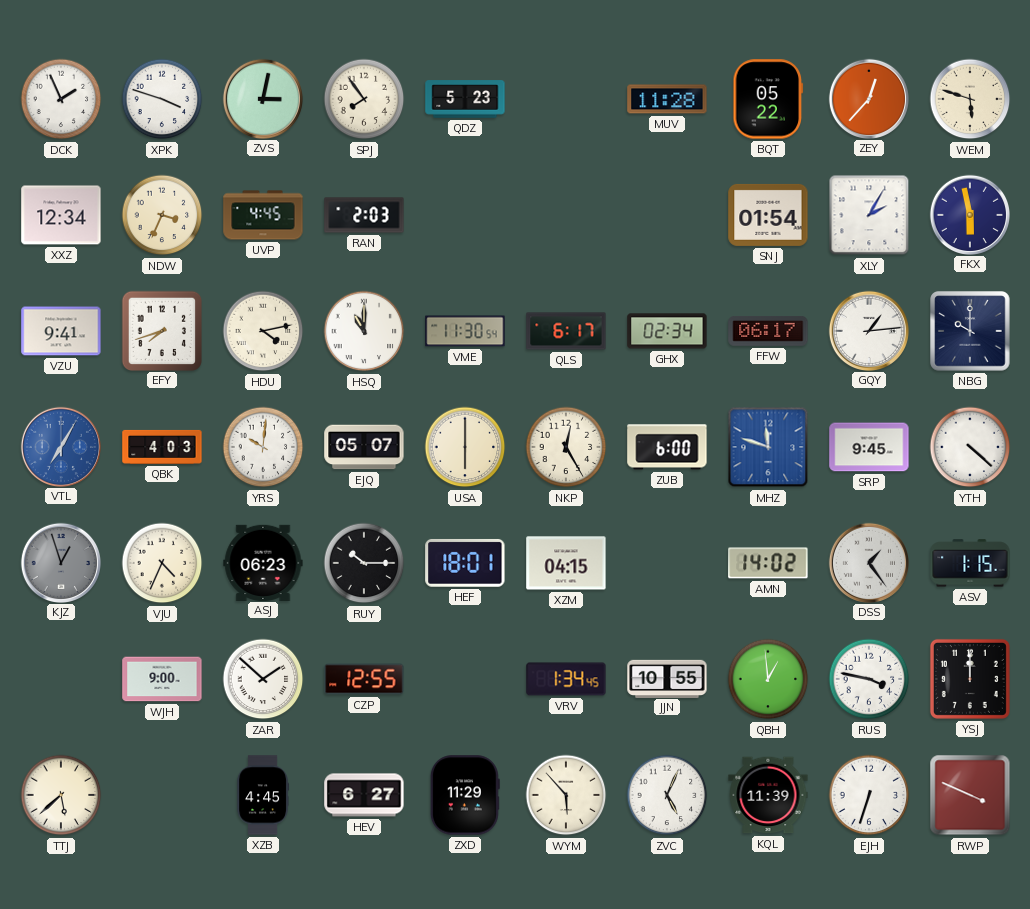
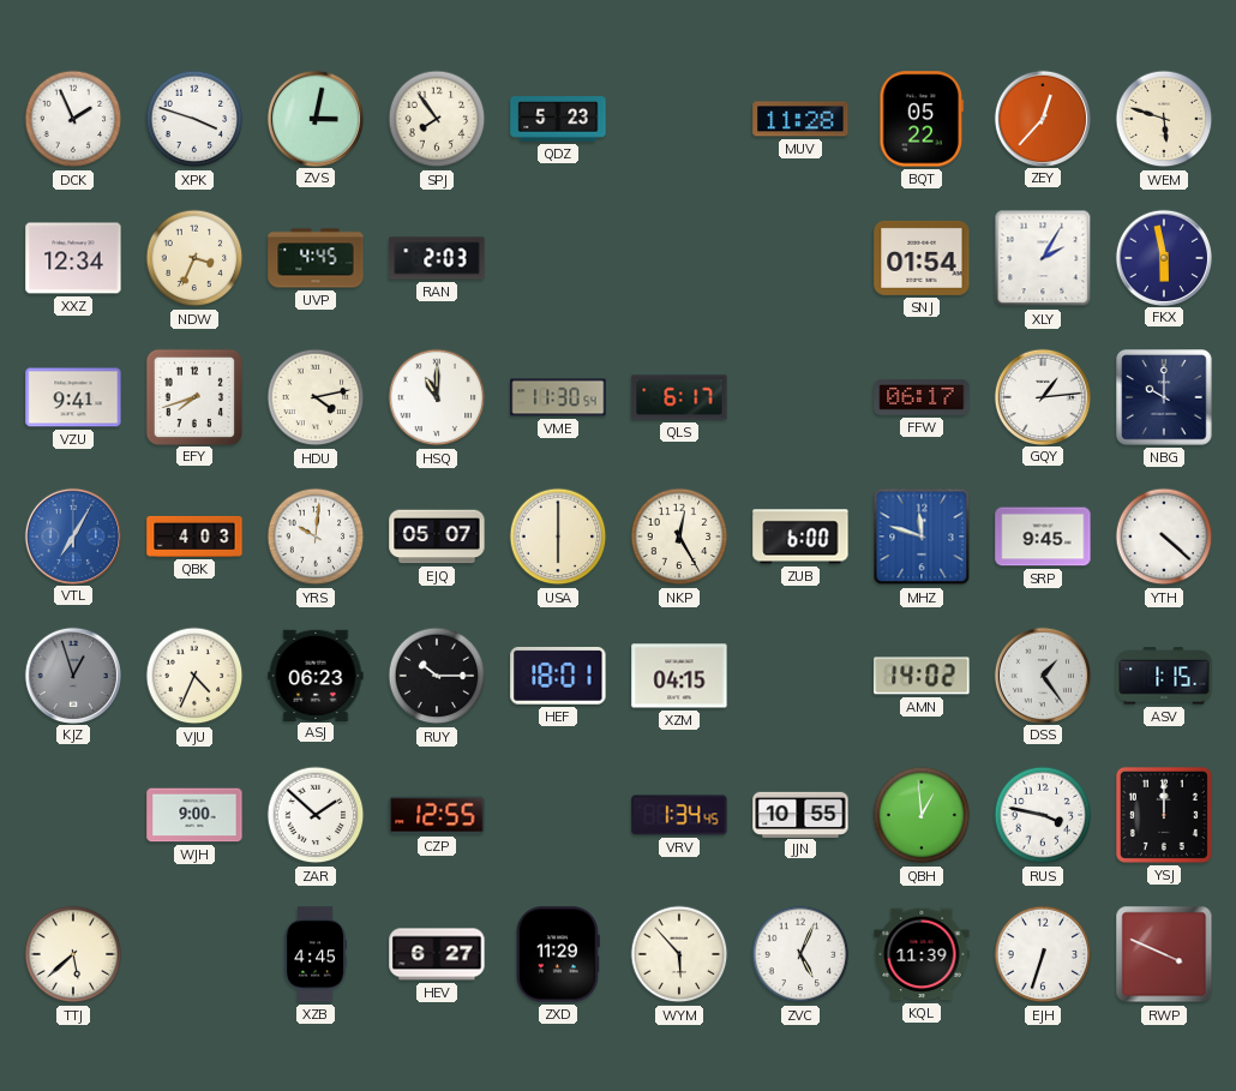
GHX: 02:34 -> none
